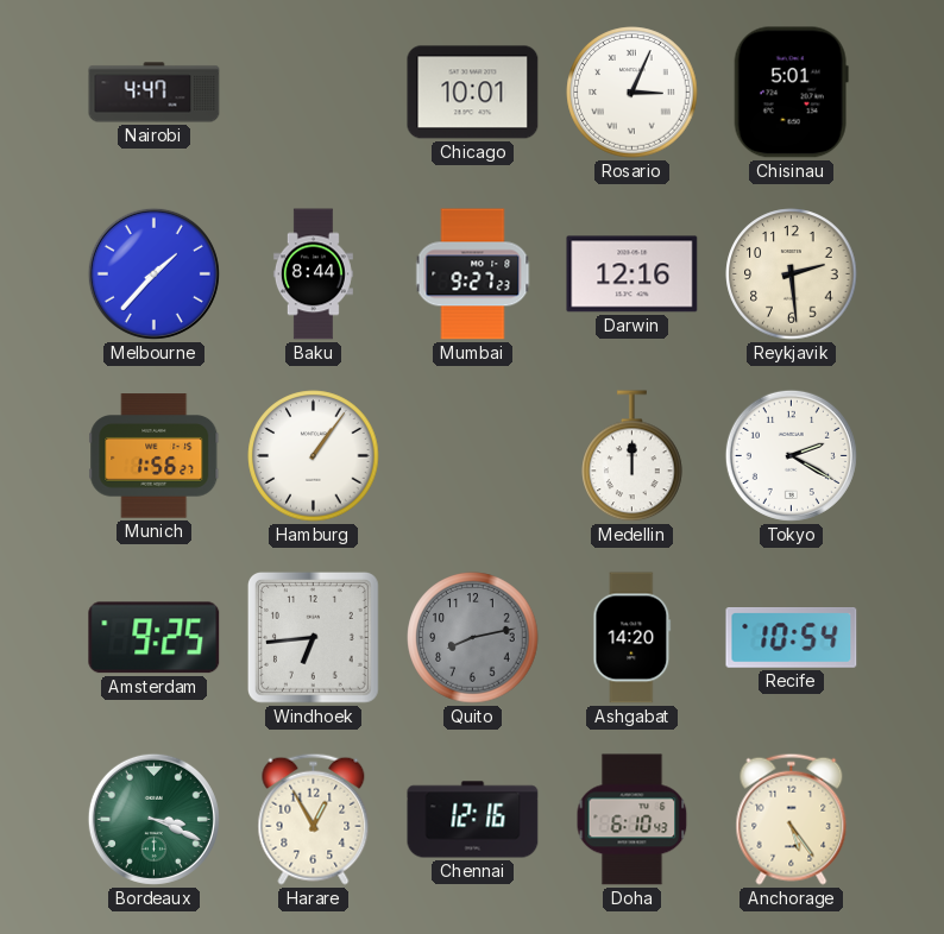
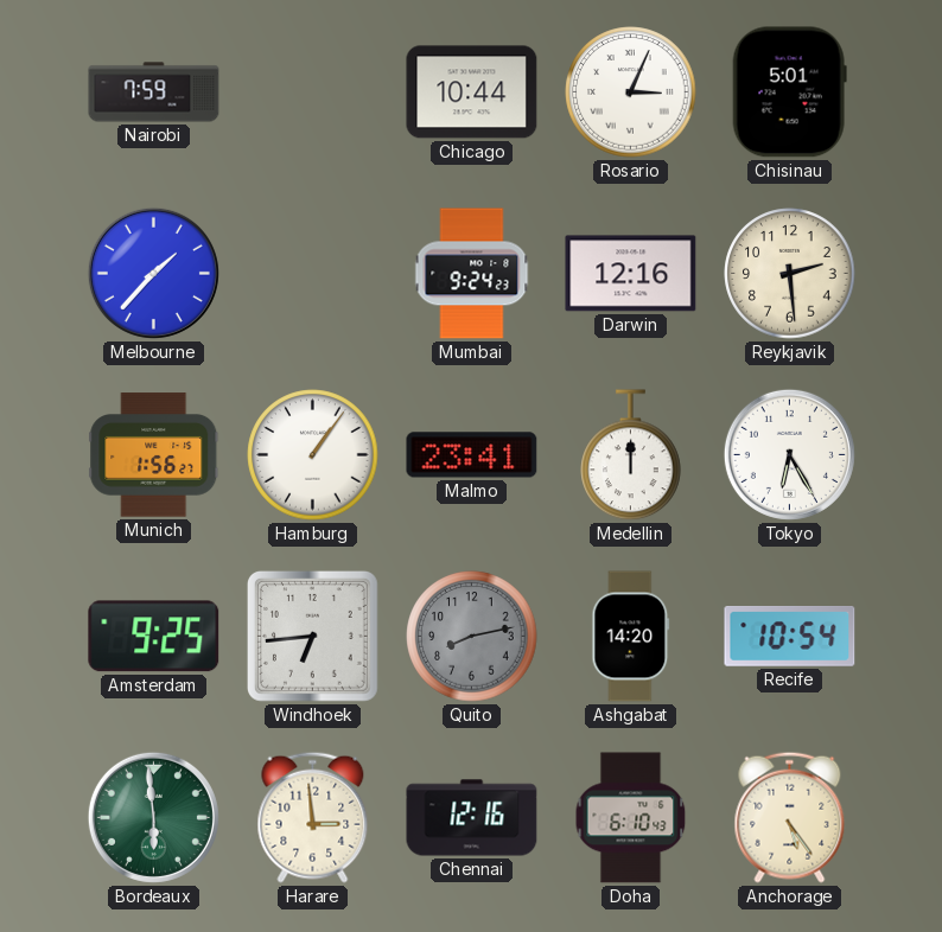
Nairobi: 4:47 -> 7:59
Chicago: 10:01 -> 10:44
Baku: 8:44 -> none
Mumbai: 9:27 -> 9:24
Malmo: none -> 23:41
Tokyo: 2:20 -> 6:25
Bordeaux: 3:19 -> 5:59
Harare: 12:55 -> 2:59
